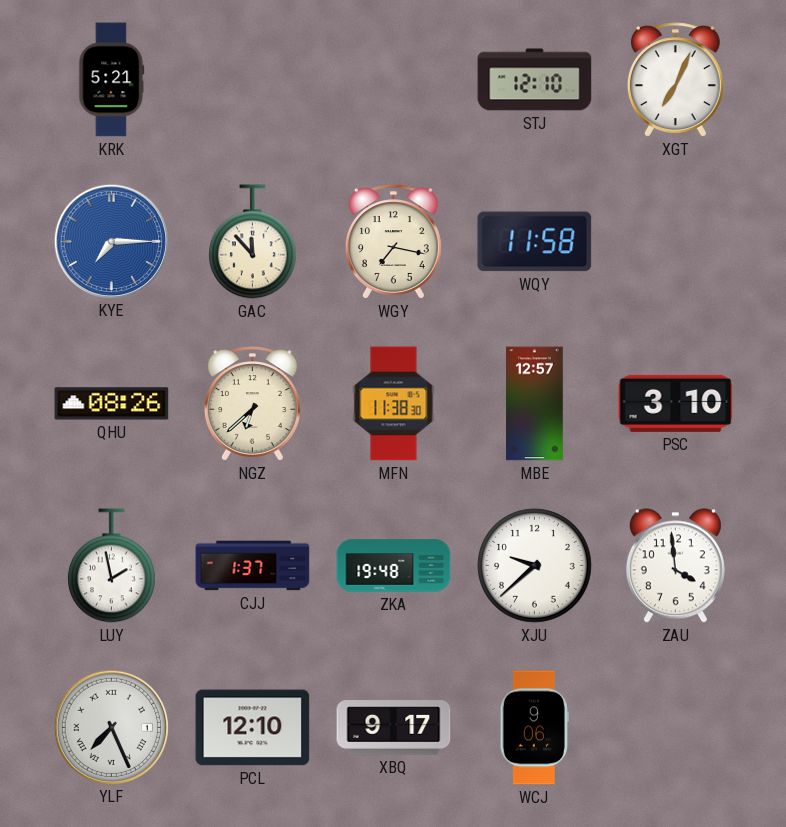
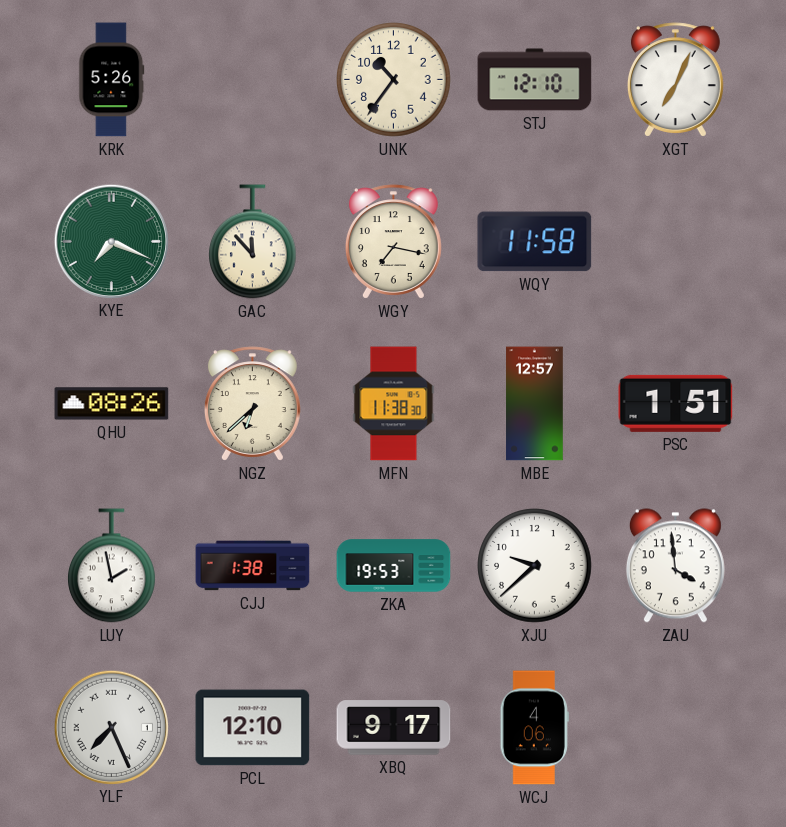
KRK: 5:21 -> 5:26
UNK: none -> 10:36
KYE: 7:15 -> 7:19
KYE dial: blue -> green
PSC: 3:10 -> 1:51
CJJ: 1:37 -> 1:38
ZKA: 19:48 -> 19:53
WCJ: 9:06 -> 4:06
